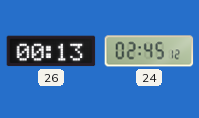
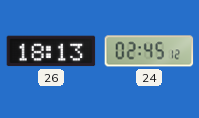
26: 00:13 -> 18:13
